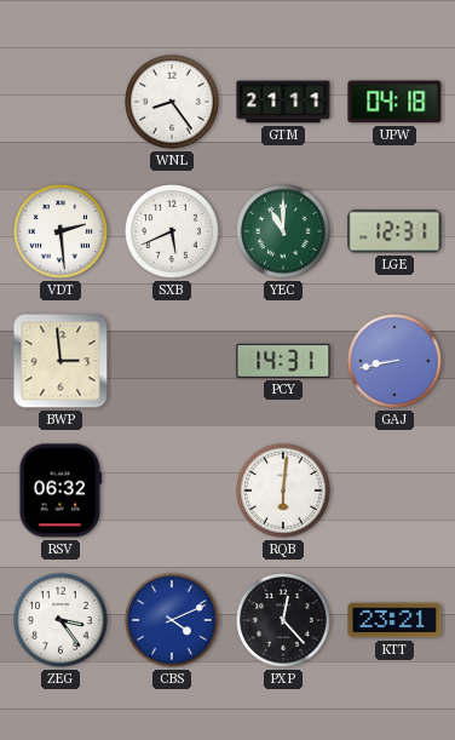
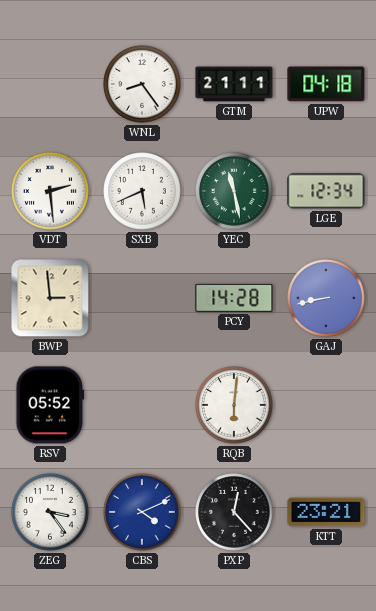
YEC: 11:00 -> 11:28
LGE: 12:31 -> 12:34
PCY: 14:31 -> 14:28
RSV: 06:32 -> 05:52
